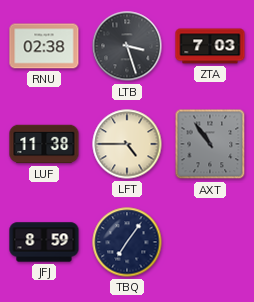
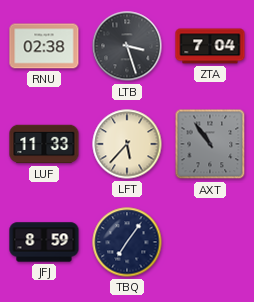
ZTA: 7:03 -> 7:04
LUF: 11:38 -> 11:33
LFT: 4:45 -> 5:37
